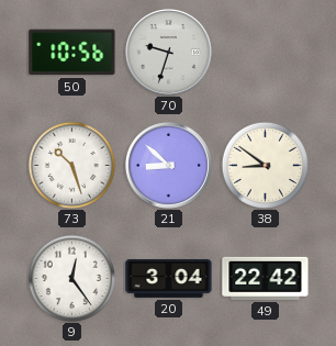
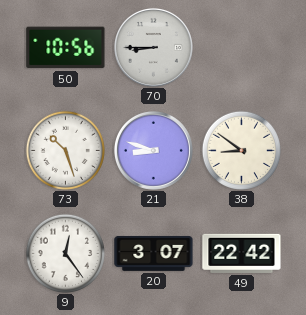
70: 9:33 -> 8:45
21: 8:52 -> 8:48
20: 3:04 -> 3:07
